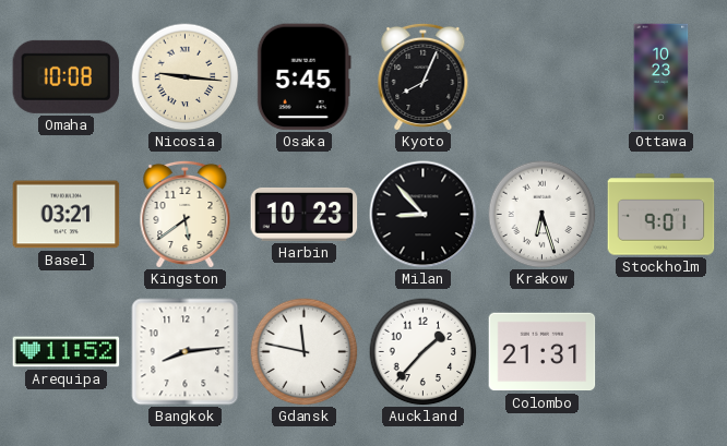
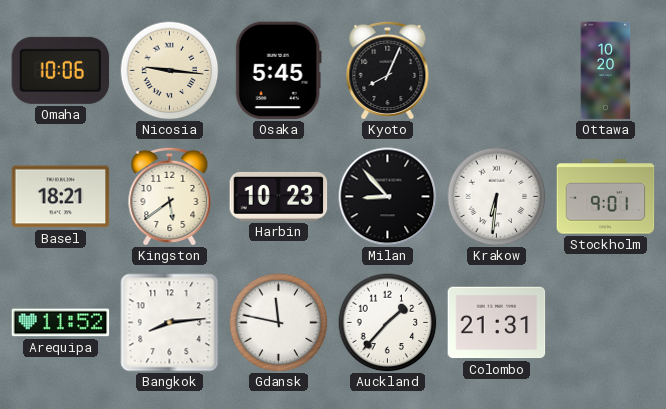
Omaha: 10:08 -> 10:06
Ottawa: 10:23 -> 10:20
Basel: 03:21 -> 18:21
Krakow: 6:27 -> 6:31
